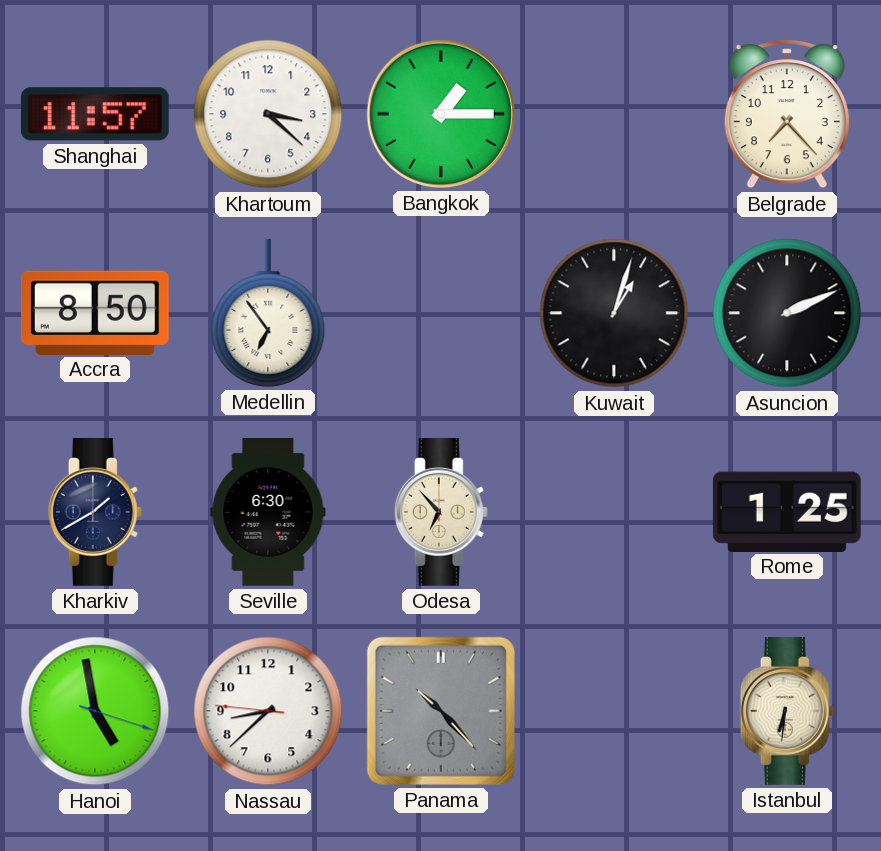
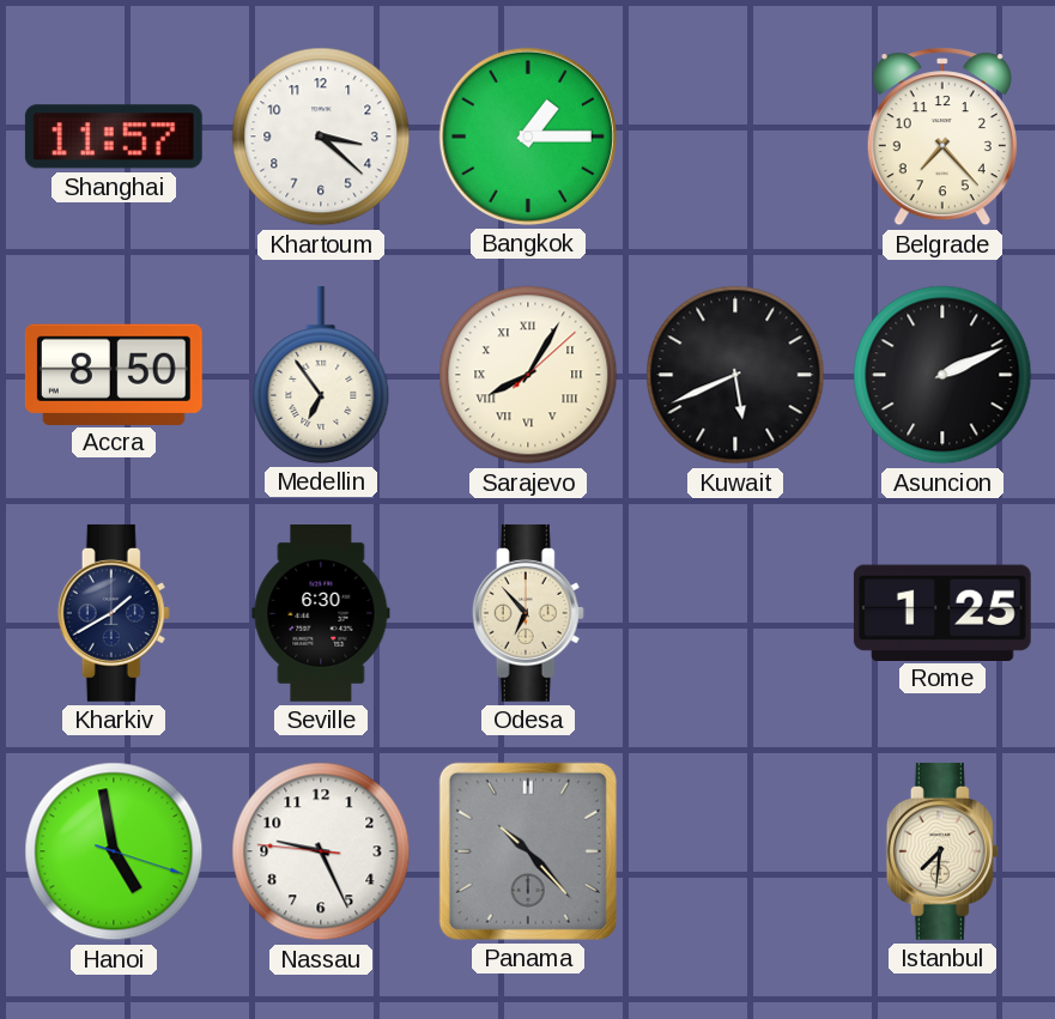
Sarajevo: none -> 8:05
Kuwait: 1:03 -> 5:41
Nassau: 8:37 -> 9:25
Istanbul: 6:31 -> 7:31
